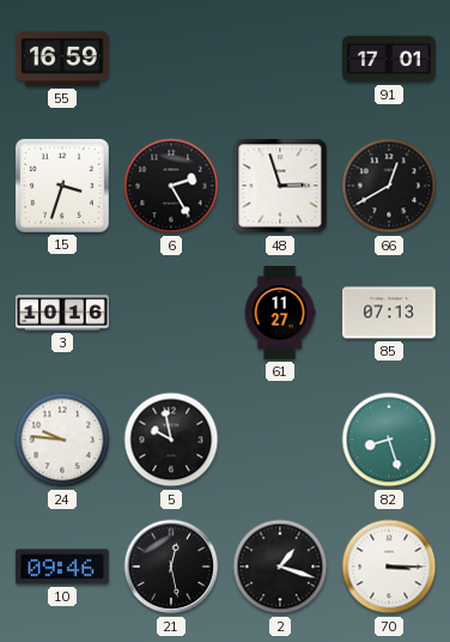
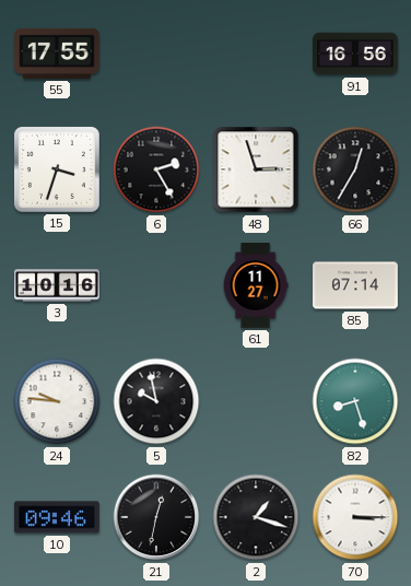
55: 16:59 -> 17:55
91: 17:01 -> 16:56
66: 12:40 -> 12:35
85: 07:13 -> 07:14
21: 12:28 -> 12:32
